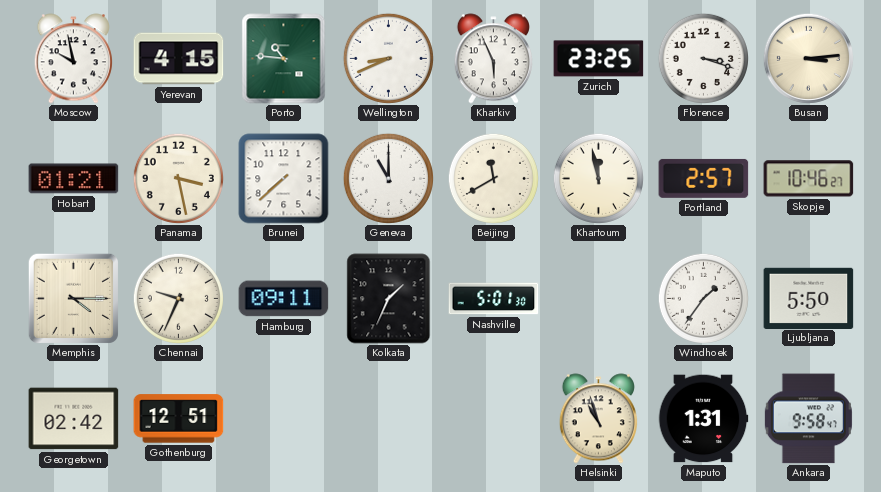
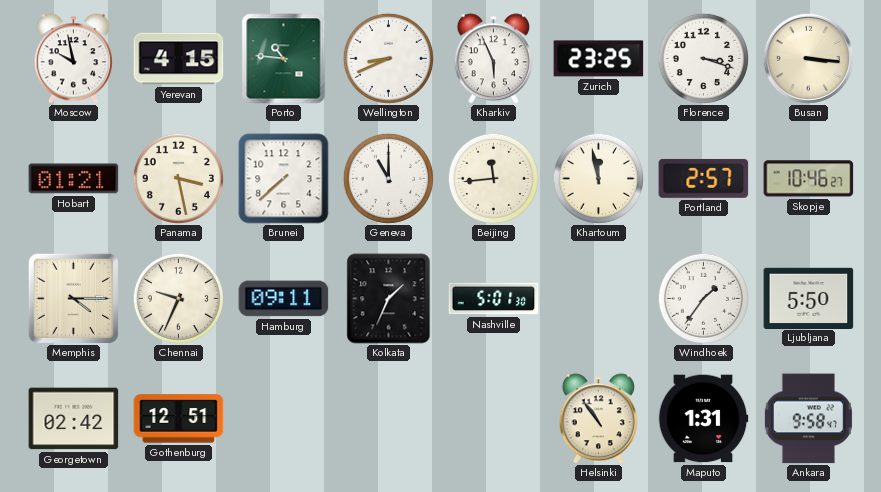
Busan: 3:14 -> 3:16
Beijing: 11:40 -> 11:44
Helsinki: 10:57 -> 10:54
